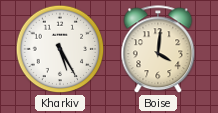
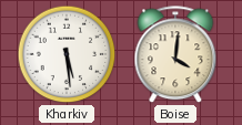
Kharkiv: 5:25 -> 5:29
